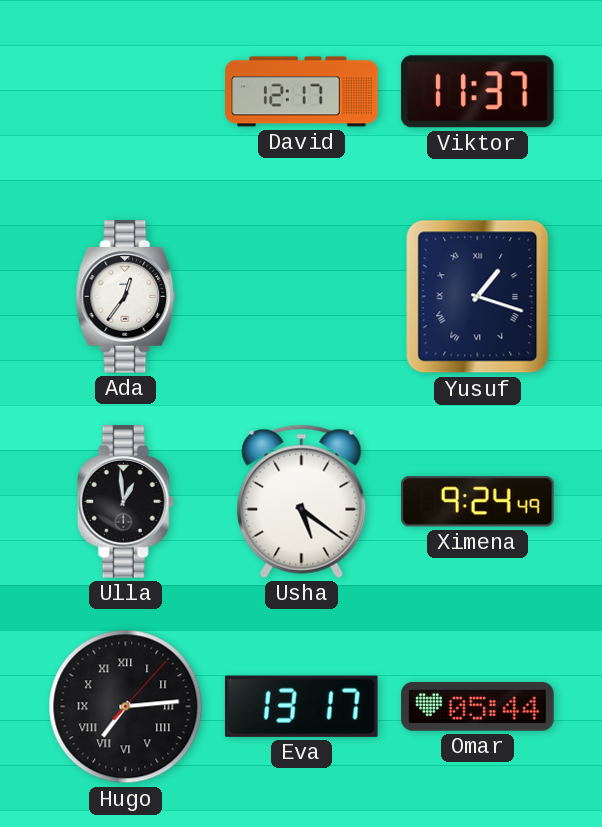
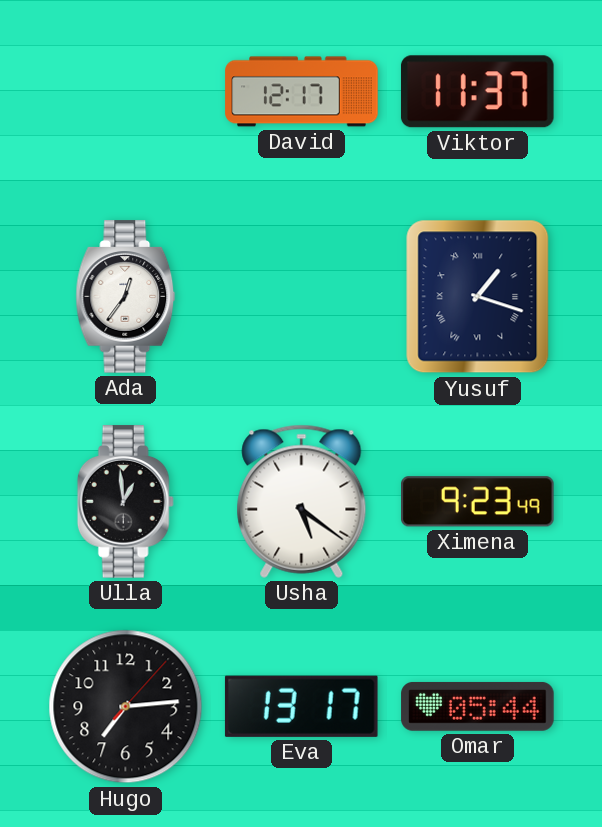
Ximena: 9:24 -> 9:23
Hugo numerals: Roman -> Arabic
